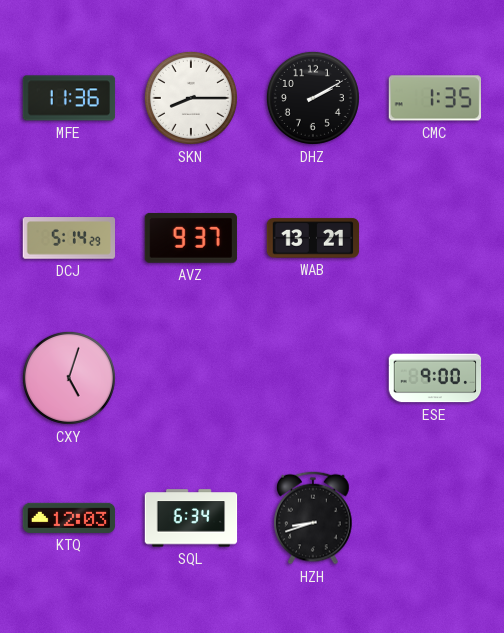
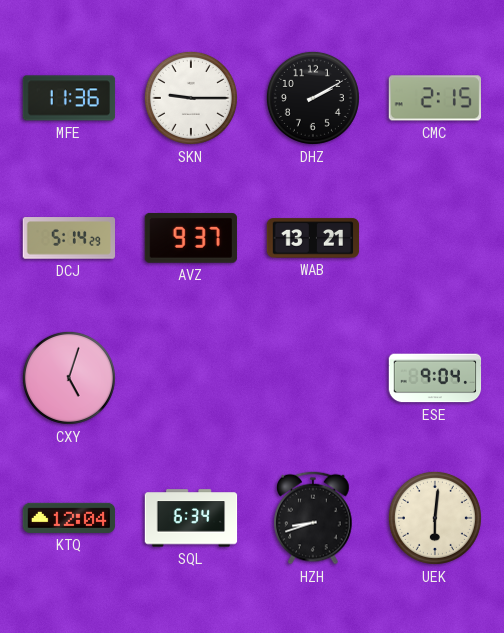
SKN: 8:15 -> 9:15
CMC: 1:35 -> 2:15
ESE: 9:00 -> 9:04
KTQ: 12:03 -> 12:04
UEK: none -> 6:01
